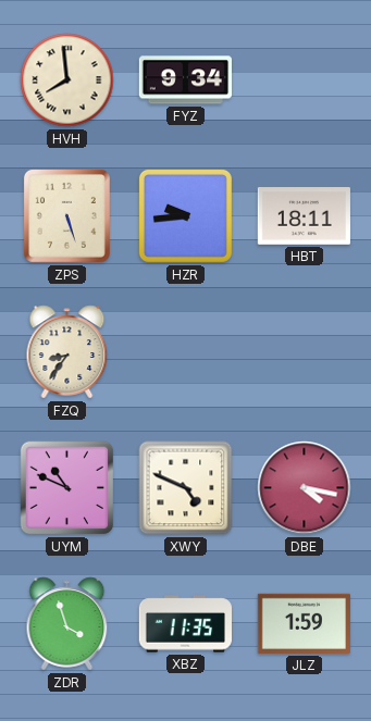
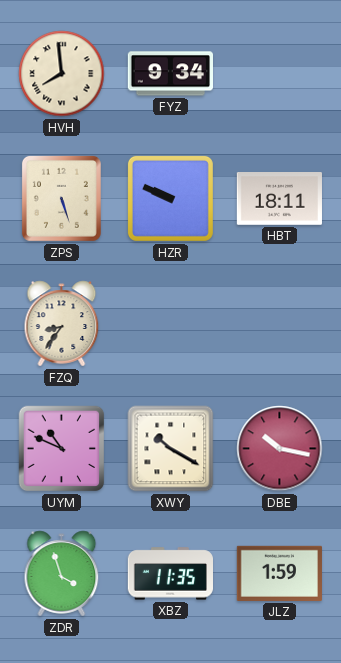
HZR: 9:44 -> 9:49
XWY: 4:49 -> 10:20
DBE: 4:17 -> 10:17
